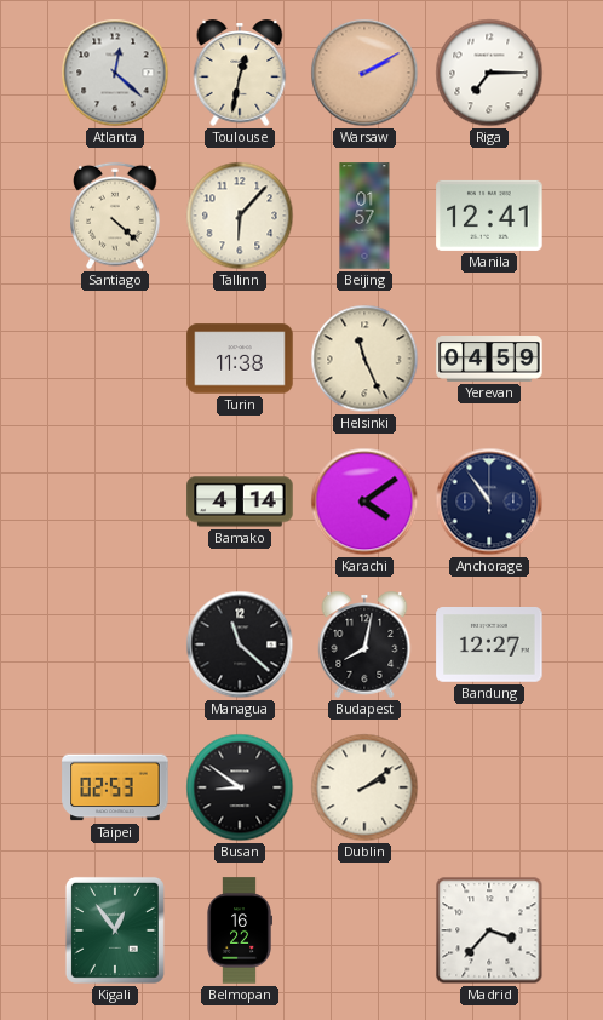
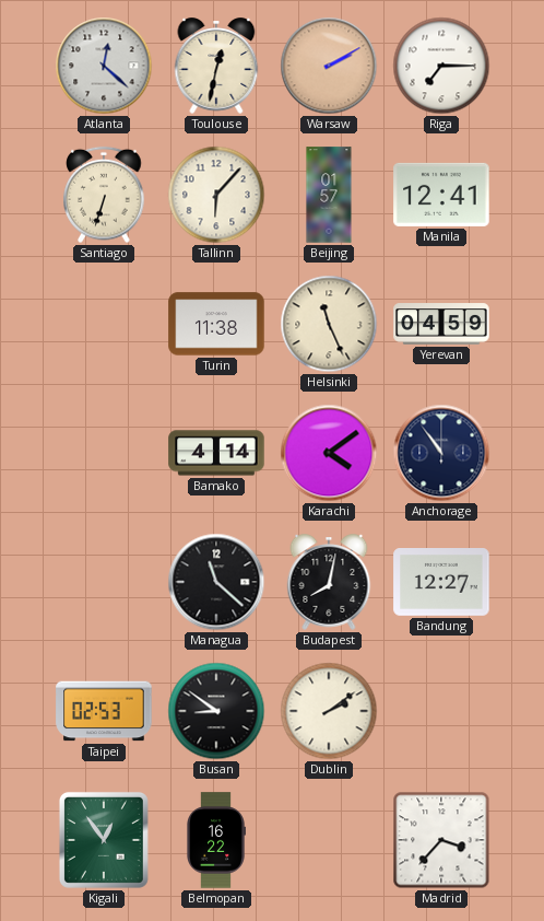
Santiago: 4:22 -> 6:33
